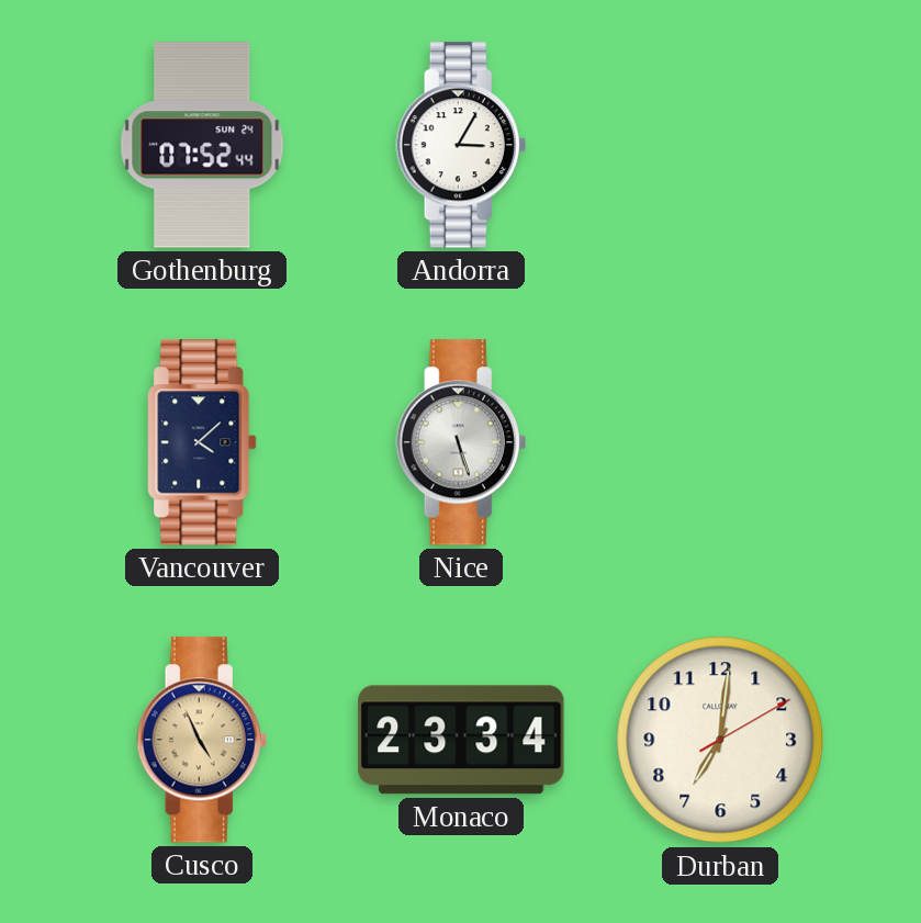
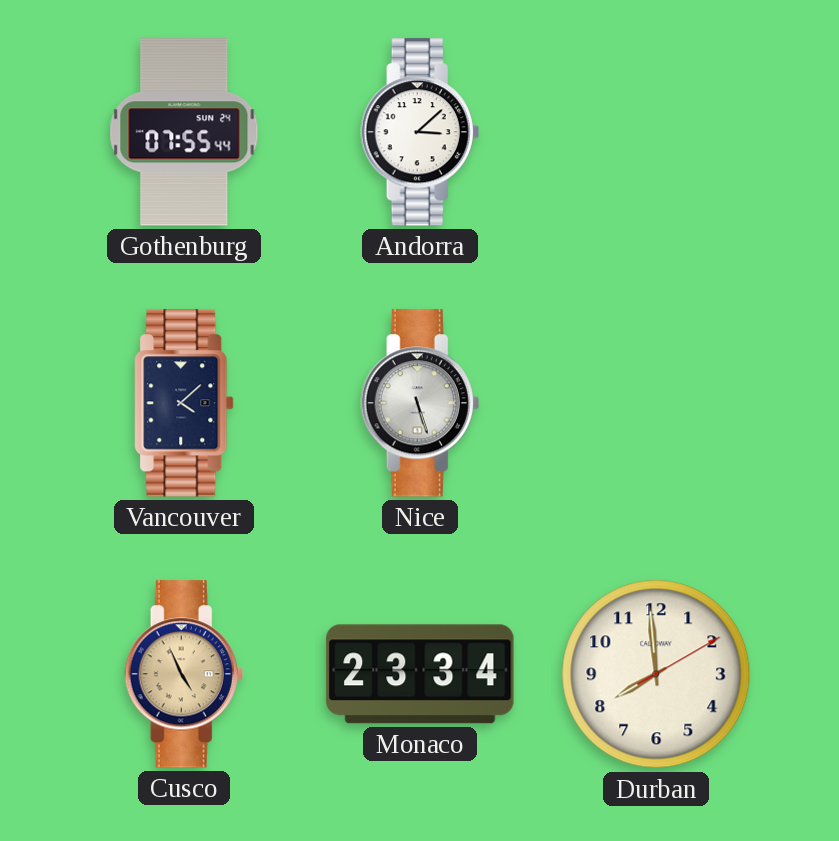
Gothenburg: 07:52 -> 07:55
Andorra: 3:05 -> 3:08
Durban: 7:01 -> 7:59
